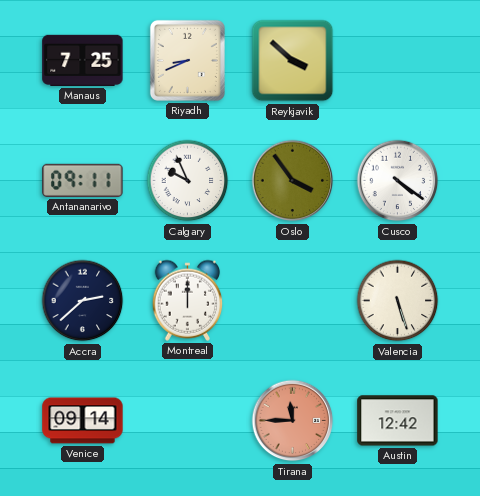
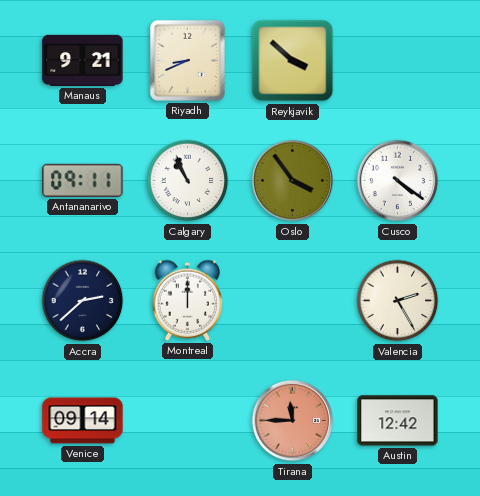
Manaus: 7:25 -> 9:21
Calgary: 9:56 -> 10:56
Valencia: 5:27 -> 2:25
